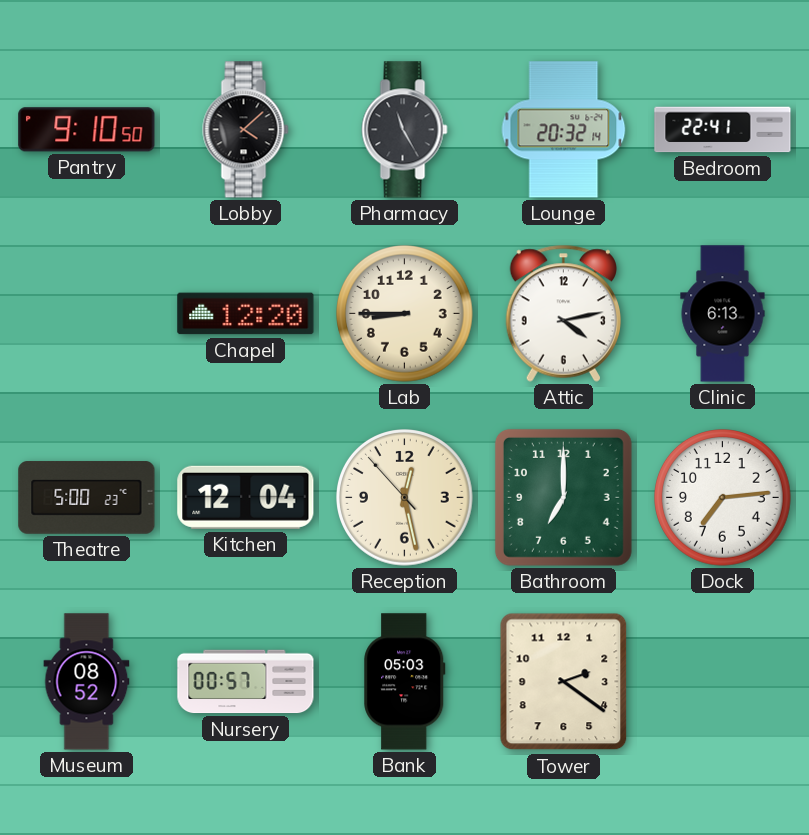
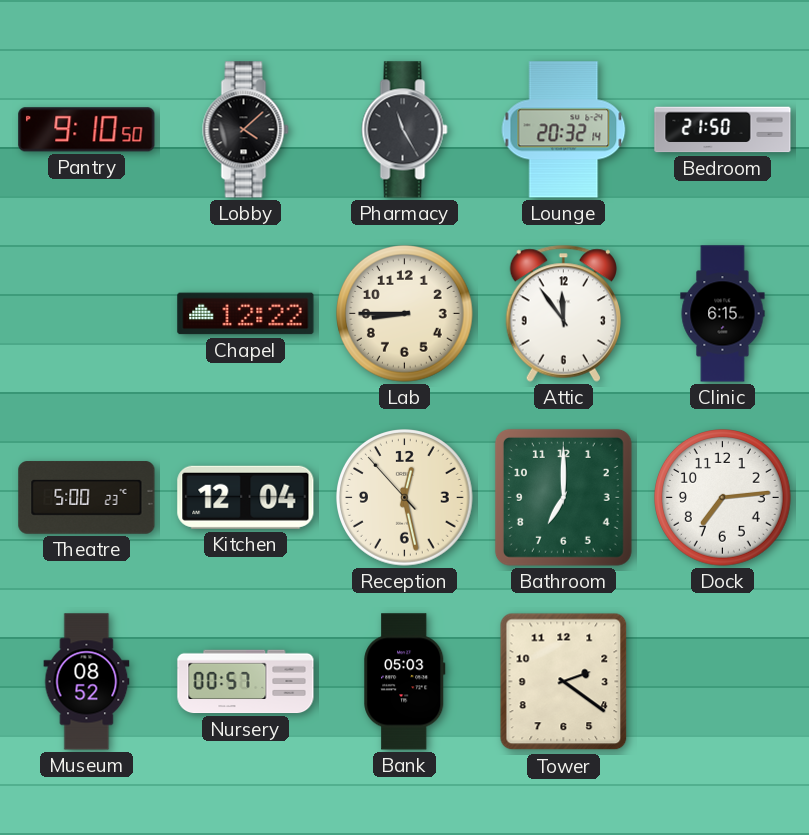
Bedroom: 22:41 -> 21:50
Chapel: 12:20 -> 12:22
Attic: 4:13 -> 11:54
Clinic: 6:13 -> 6:15
